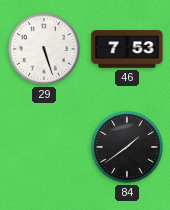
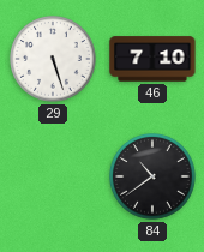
46: 7:53 -> 7:10
84: 1:39 -> 10:39
